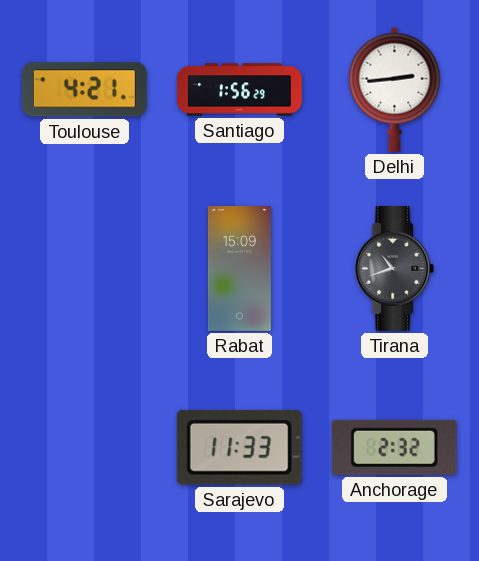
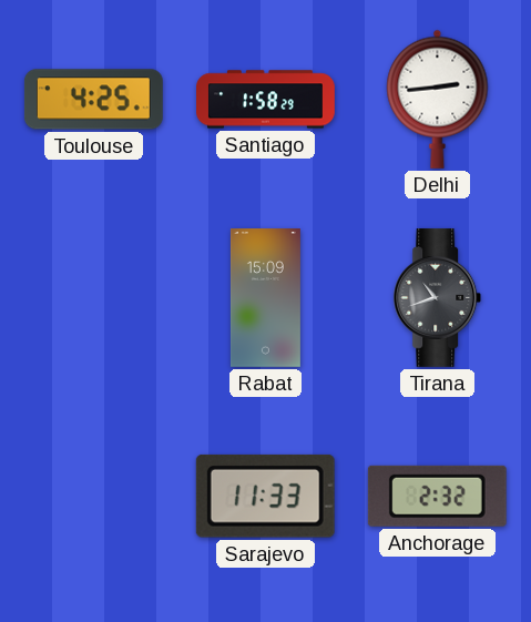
Toulouse: 4:21 -> 4:25
Santiago: 1:56 -> 1:58
